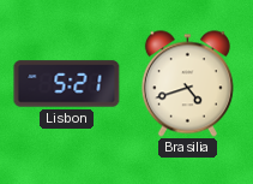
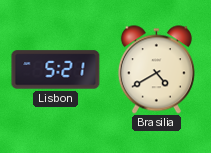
Brasilia: 4:42 -> 4:40
